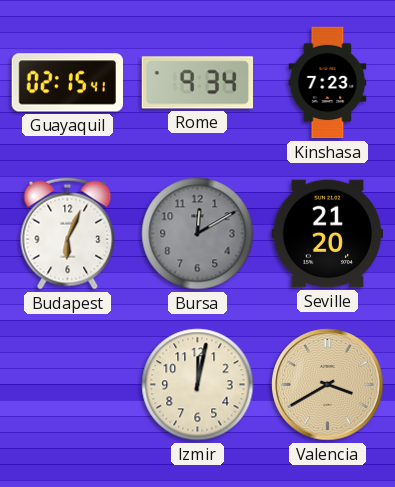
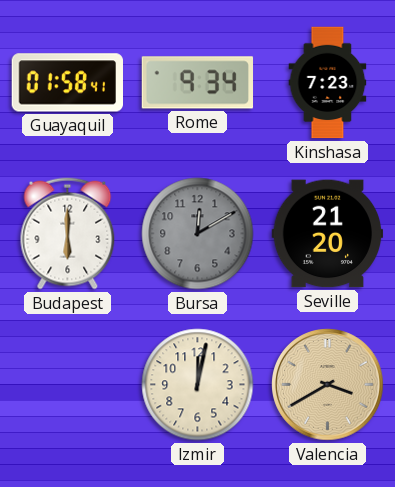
Guayaquil: 02:15 -> 01:58
Budapest: 6:04 -> 6:00
